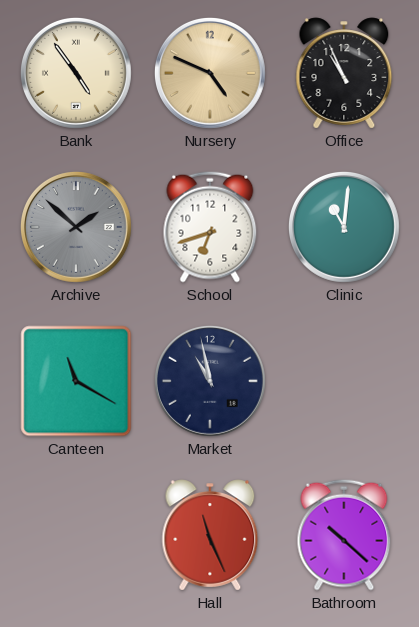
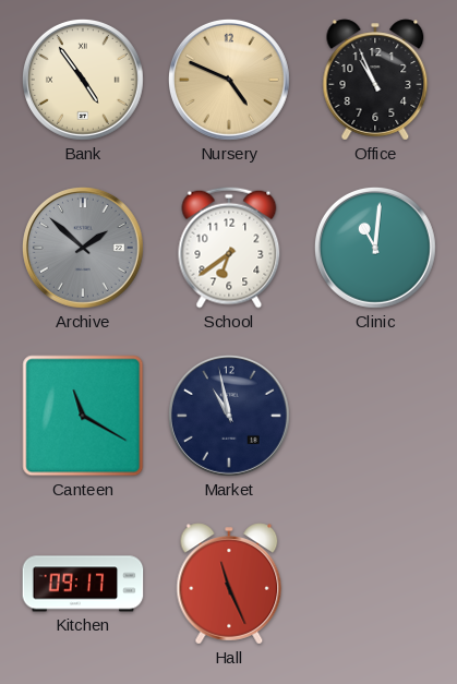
School: 6:42 -> 6:39
Kitchen: none -> 09:17
Bathroom: 10:22 -> none
